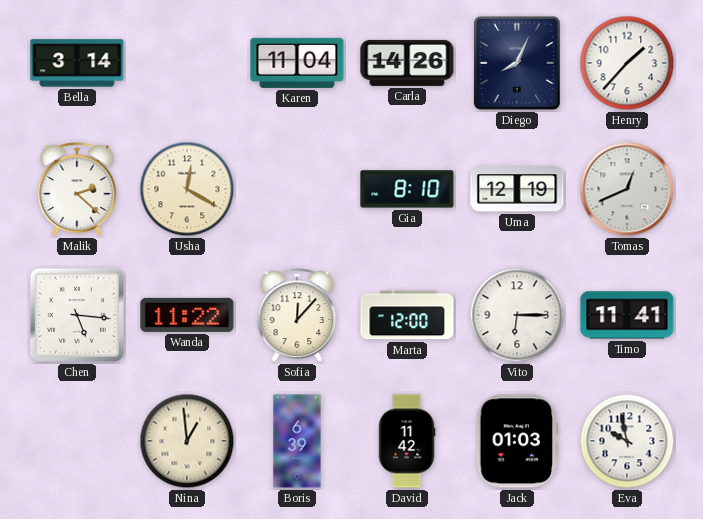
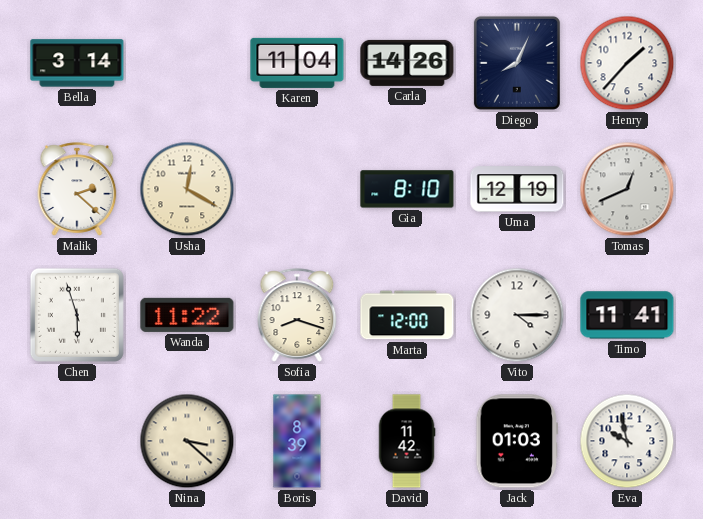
Chen: 5:16 -> 5:57
Sofia: 12:07 -> 8:18
Vito: 6:15 -> 4:15
Nina: 12:59 -> 3:22
Boris: 6:39 -> 8:39
